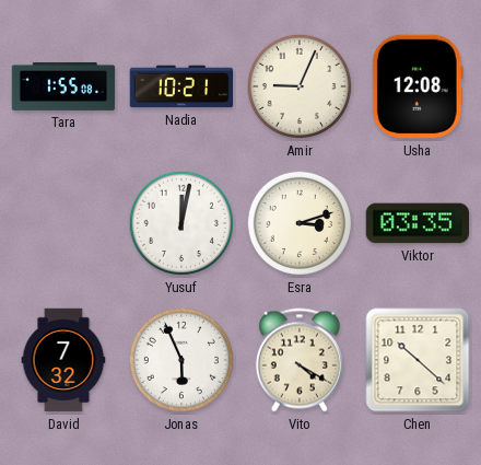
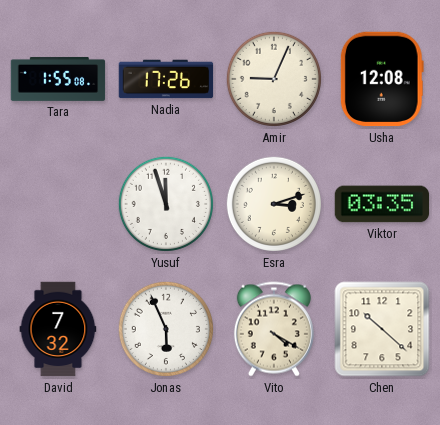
Nadia: 10:21 -> 17:26
Yusuf: 12:02 -> 11:57
